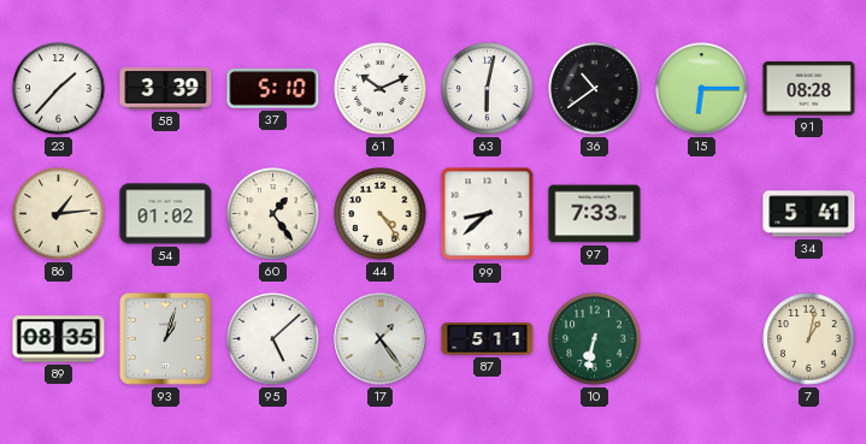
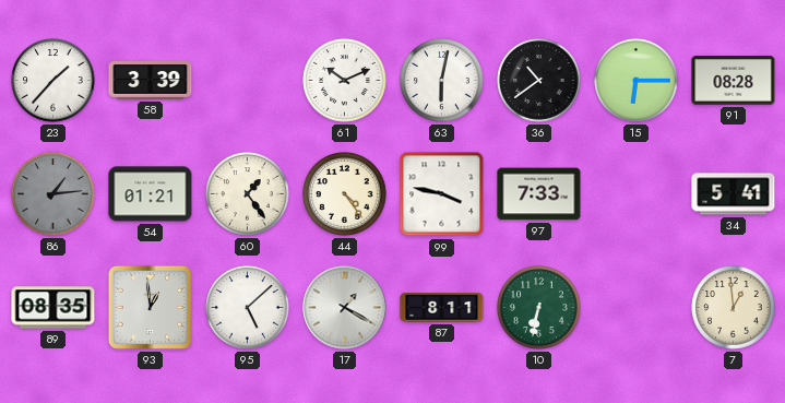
37: 5:10 -> none
86 dial: cream -> grey
54: 01:02 -> 01:21
99: 8:38 -> 3:47
93: 1:03 -> 12:59
17: 1:24 -> 1:20
87: 5:11 -> 8:11
7: 1:02 -> 12:59
